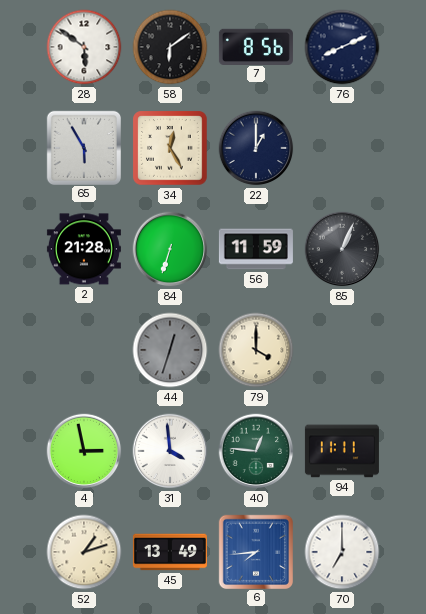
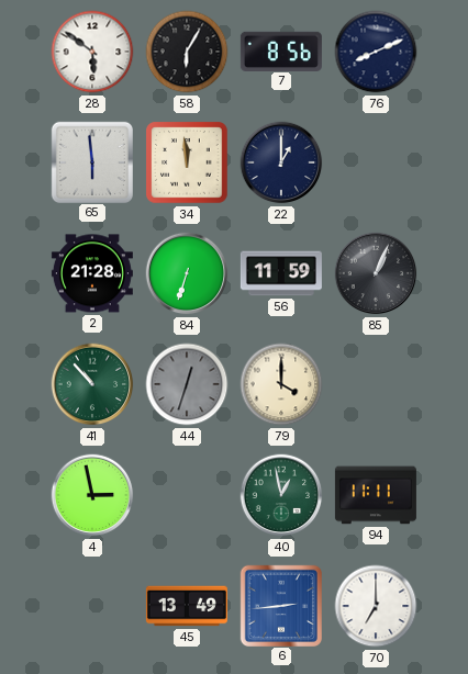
58: 6:09 -> 6:05
65: 5:55 -> 5:59
34: 12:25 -> 11:59
41: none -> 10:53
31: 3:59 -> none
40: 12:46 -> 12:58
52: 1:12 -> none
6: 7:44 -> 2:44
